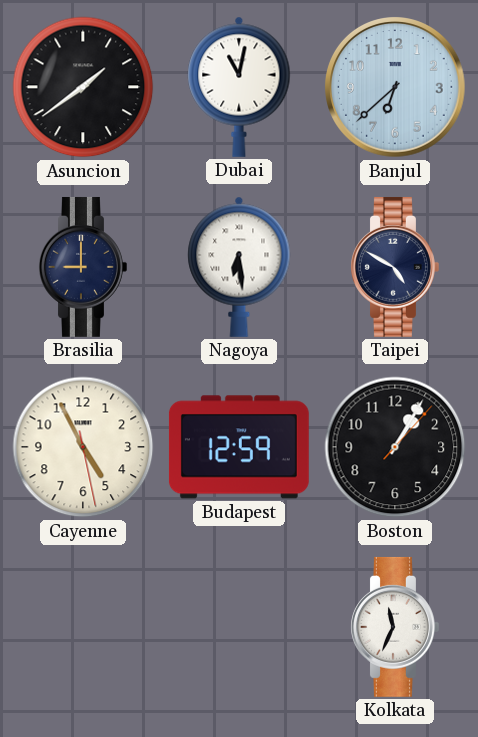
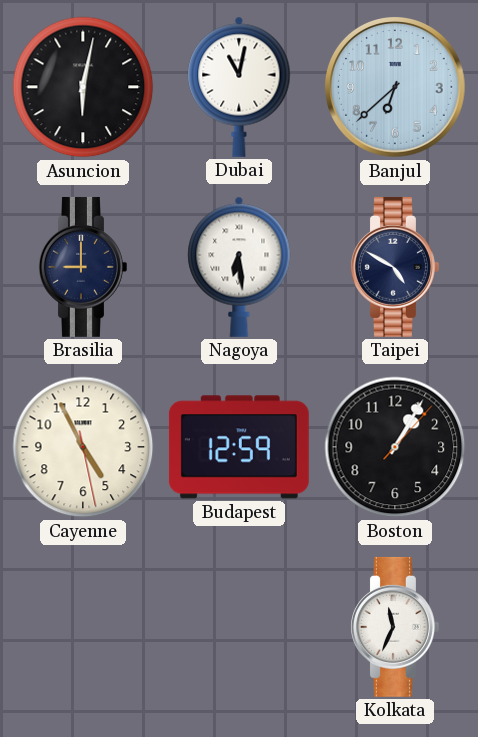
Asuncion: 1:39 -> 6:02
